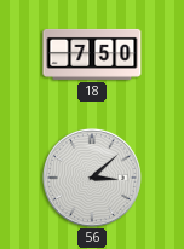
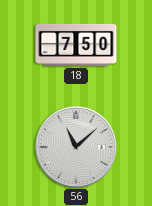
56: 3:08 -> 11:08
